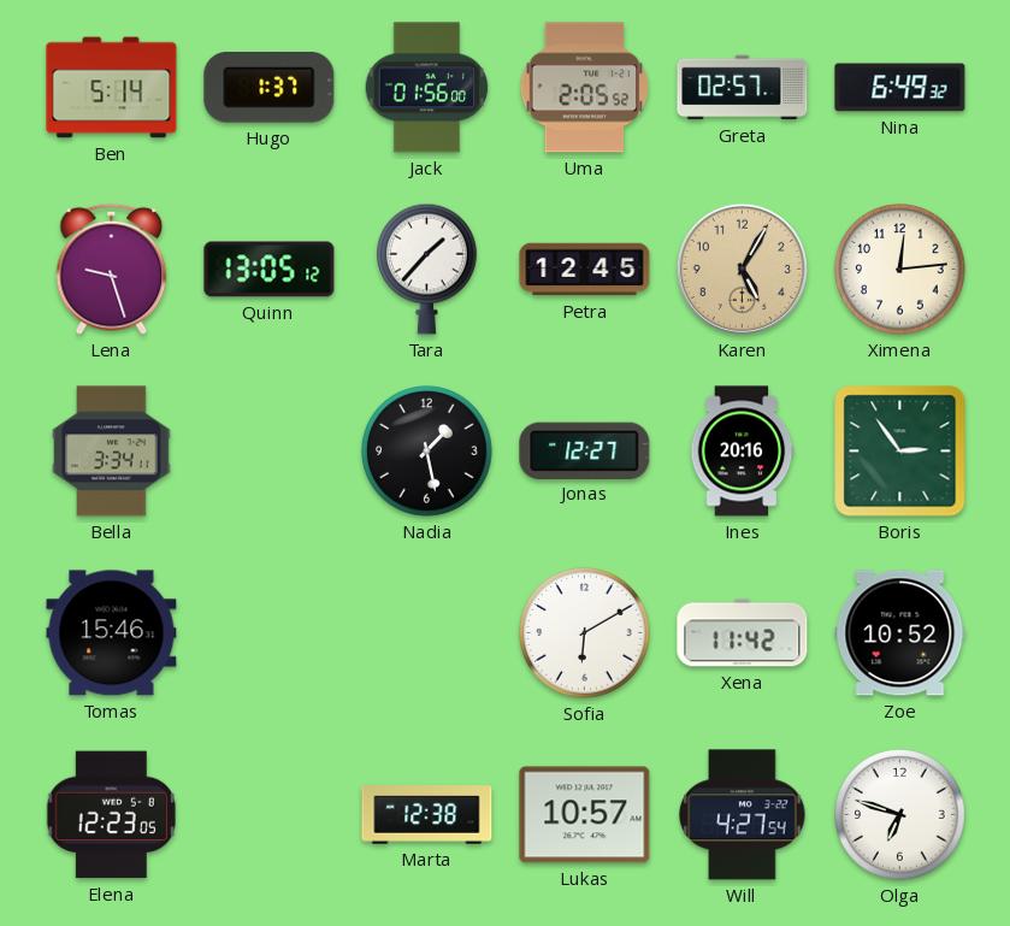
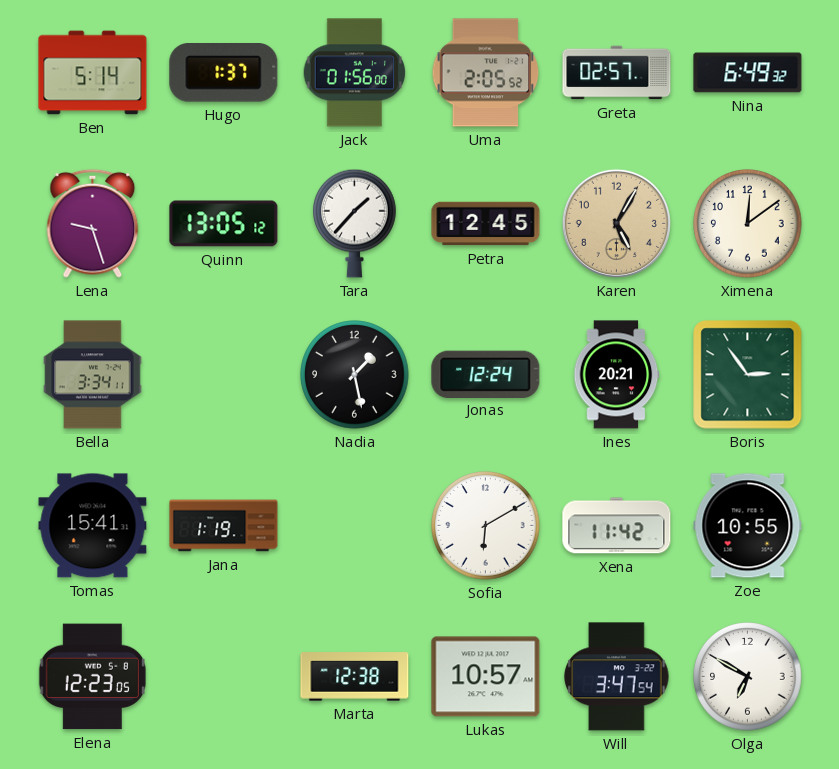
Ximena: 12:14 -> 12:09
Jonas: 12:27 -> 12:24
Ines: 20:16 -> 20:21
Tomas: 15:46 -> 15:41
Jana: none -> 1:19
Zoe: 10:52 -> 10:55
Will: 4:27 -> 3:47
Olga: 6:48 -> 6:50
